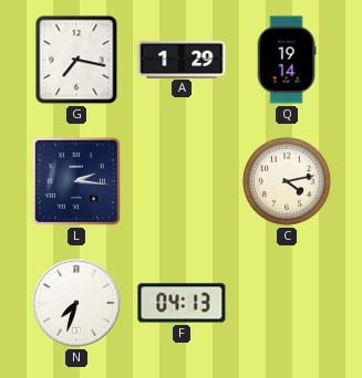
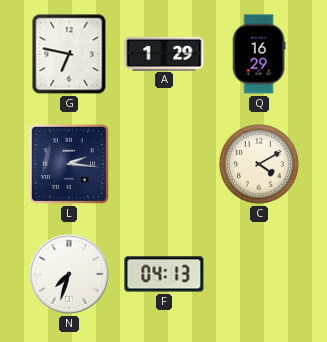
G: 7:17 -> 6:47
Q: 19:14 -> 16:29
C: 4:13 -> 4:10
